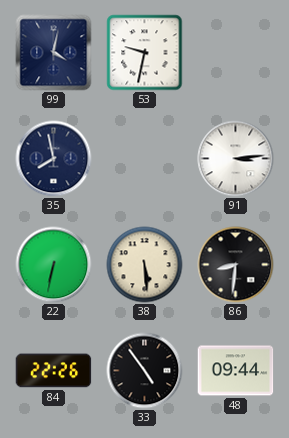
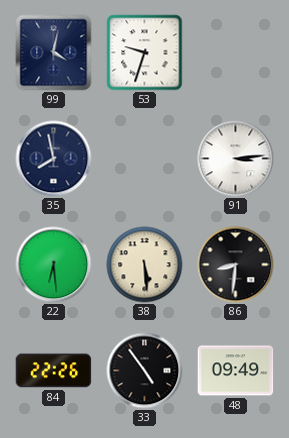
53: 9:32 -> 9:33
22: 6:32 -> 6:29
48: 09:44 -> 09:49
